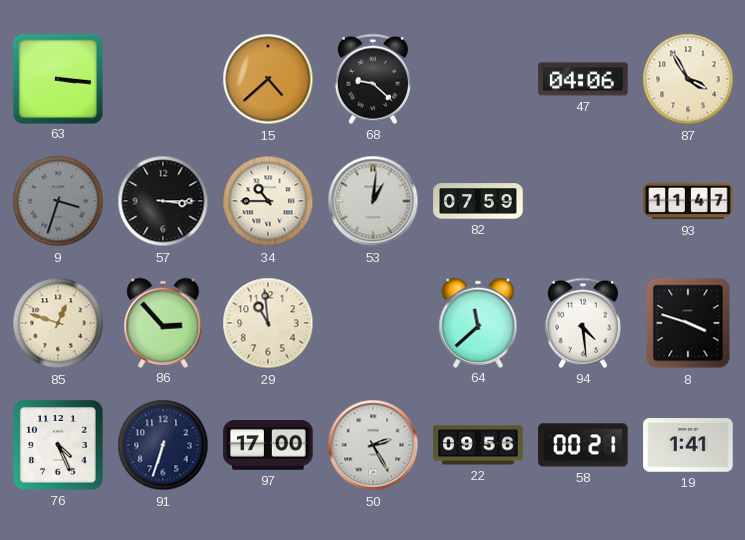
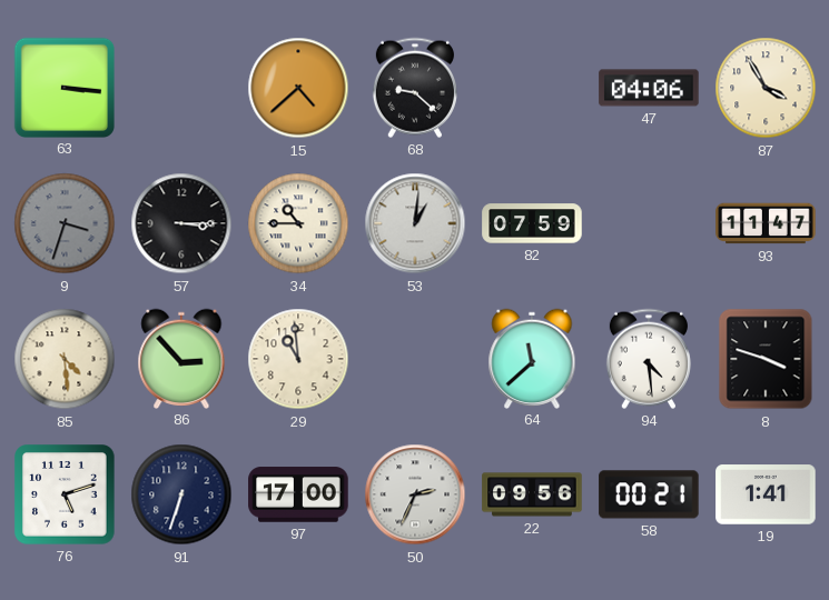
85: 12:48 -> 4:29
76: 4:26 -> 5:12
50: 2:25 -> 2:34
